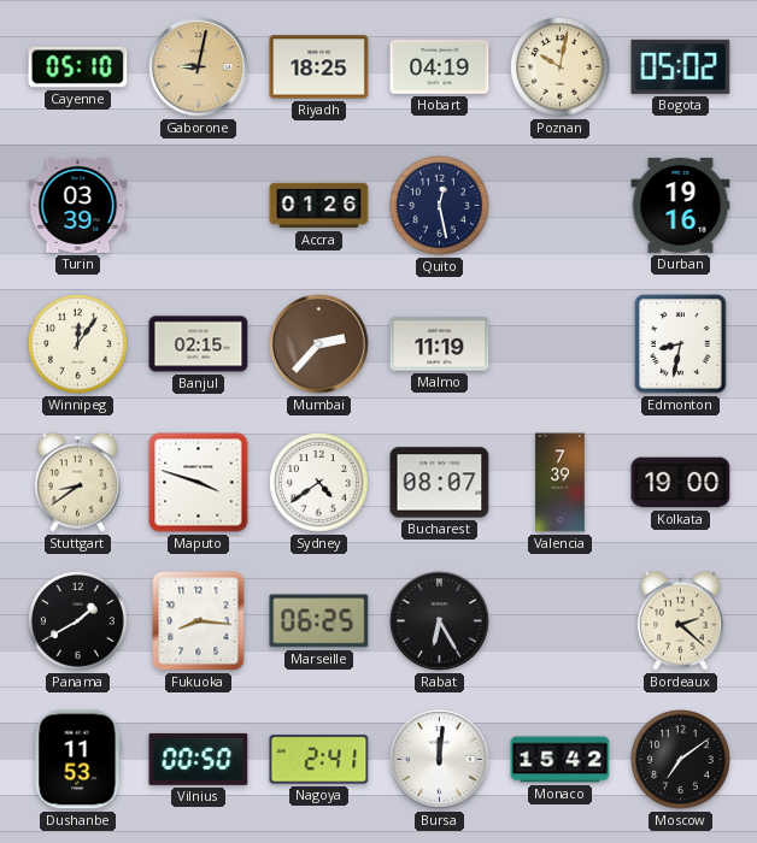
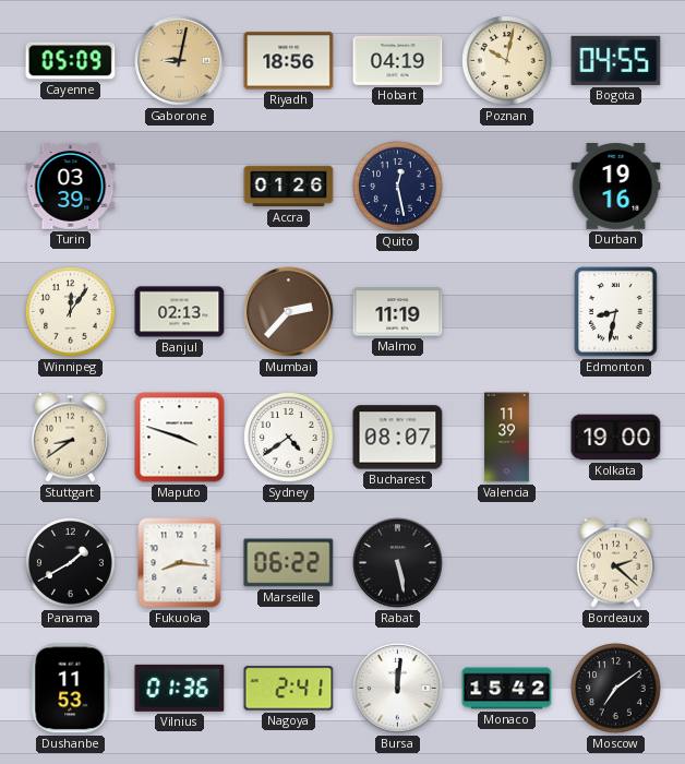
Cayenne: 05:10 -> 05:09
Riyadh: 18:25 -> 18:56
Bogota: 05:02 -> 04:55
Banjul: 02:15 -> 02:13
Valencia: 7:39 -> 11:39
Marseille: 06:25 -> 06:22
Rabat: 6:25 -> 5:28
Vilnius: 00:50 -> 01:36
